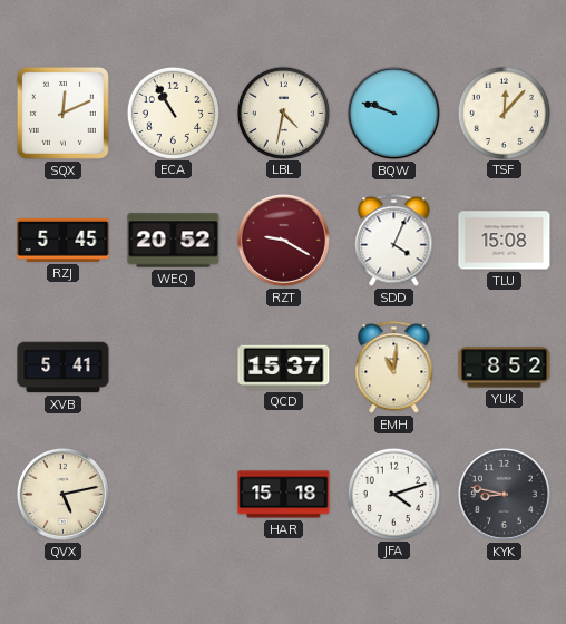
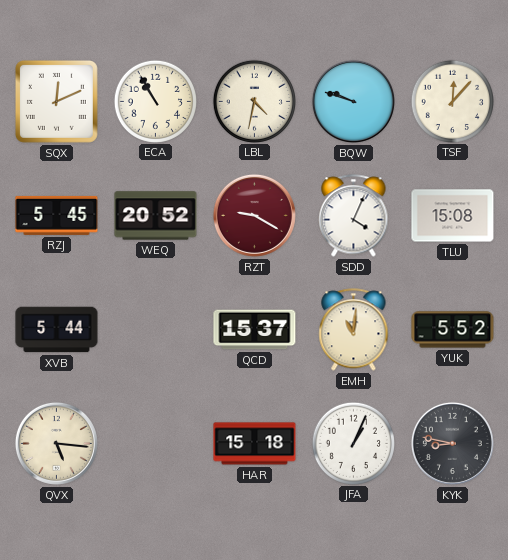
XVB: 5:41 -> 5:44
YUK: 8:52 -> 5:52
QVX: 5:13 -> 5:16
JFA: 4:12 -> 1:04
